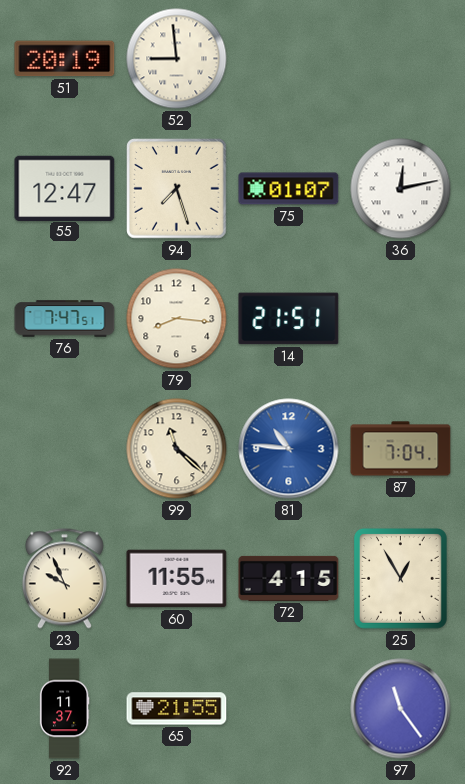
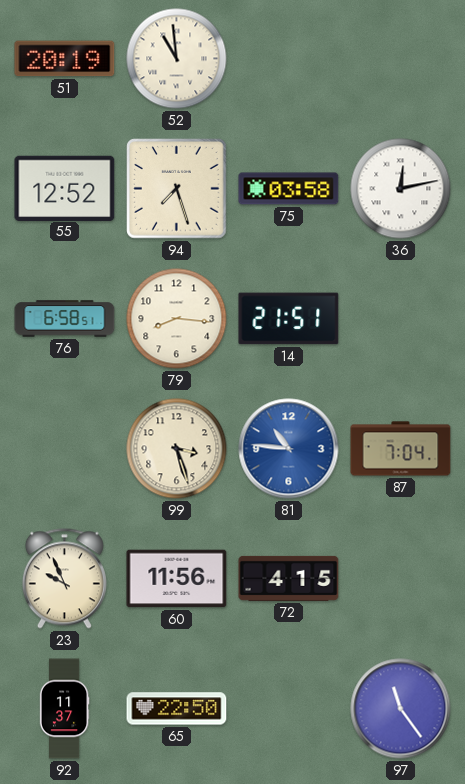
52: 8:59 -> 10:59
55: 12:47 -> 12:52
75: 01:07 -> 03:58
76: 7:47 -> 6:58
99: 11:22 -> 3:27
60: 11:55 -> 11:56
25: 12:55 -> none
65: 21:55 -> 22:50
